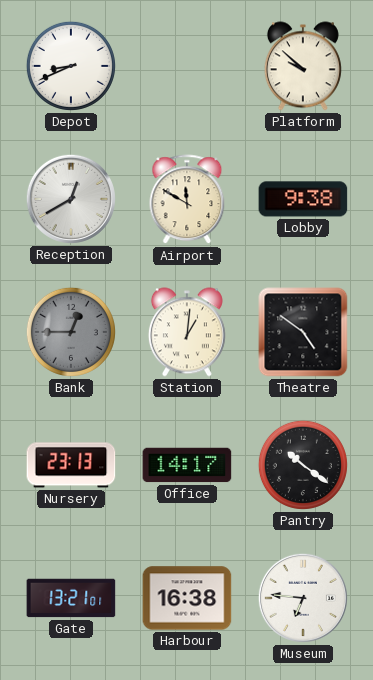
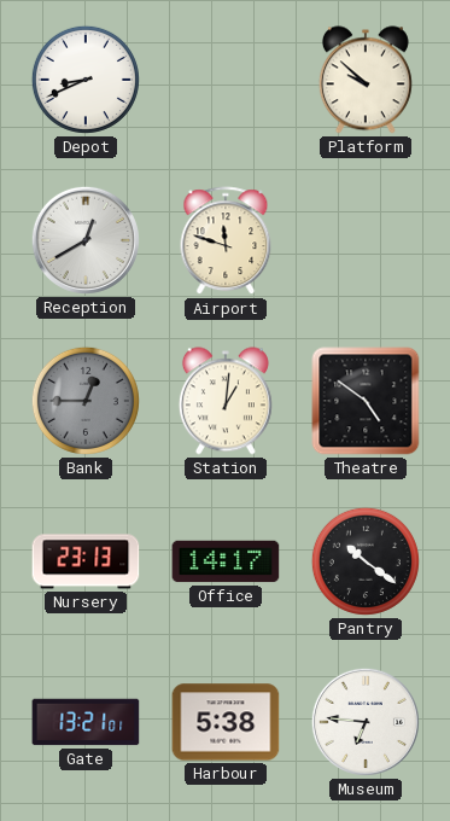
Airport: 11:50 -> 11:48
Lobby: 9:38 -> none
Harbour: 16:38 -> 5:38
